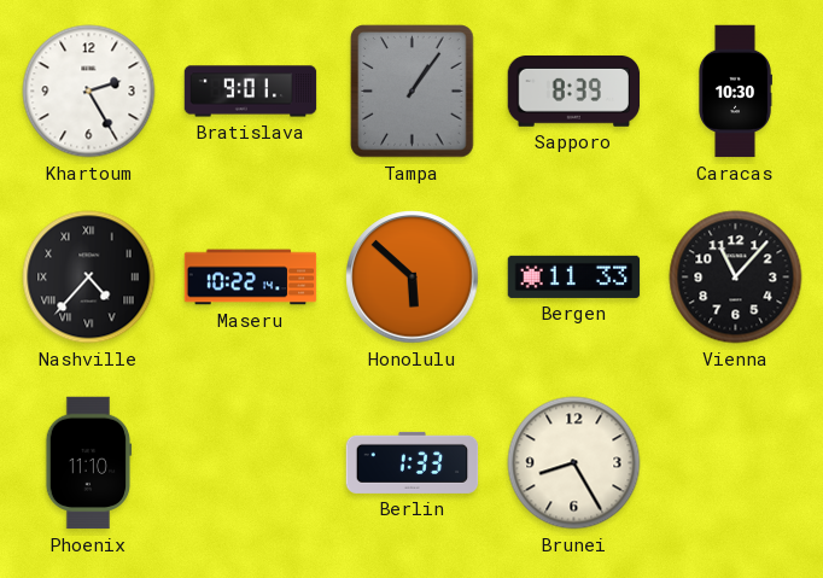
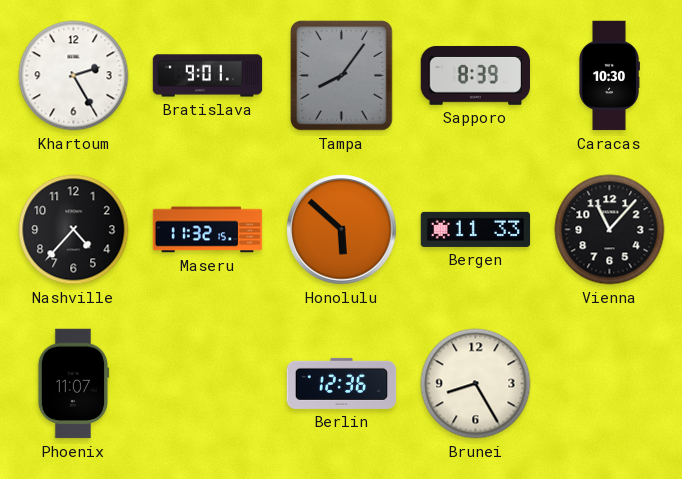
Tampa: 1:06 -> 8:06
Nashville numerals: Roman -> Arabic
Maseru: 10:22 -> 11:32
Phoenix: 11:10 -> 11:07
Berlin: 1:33 -> 12:36
